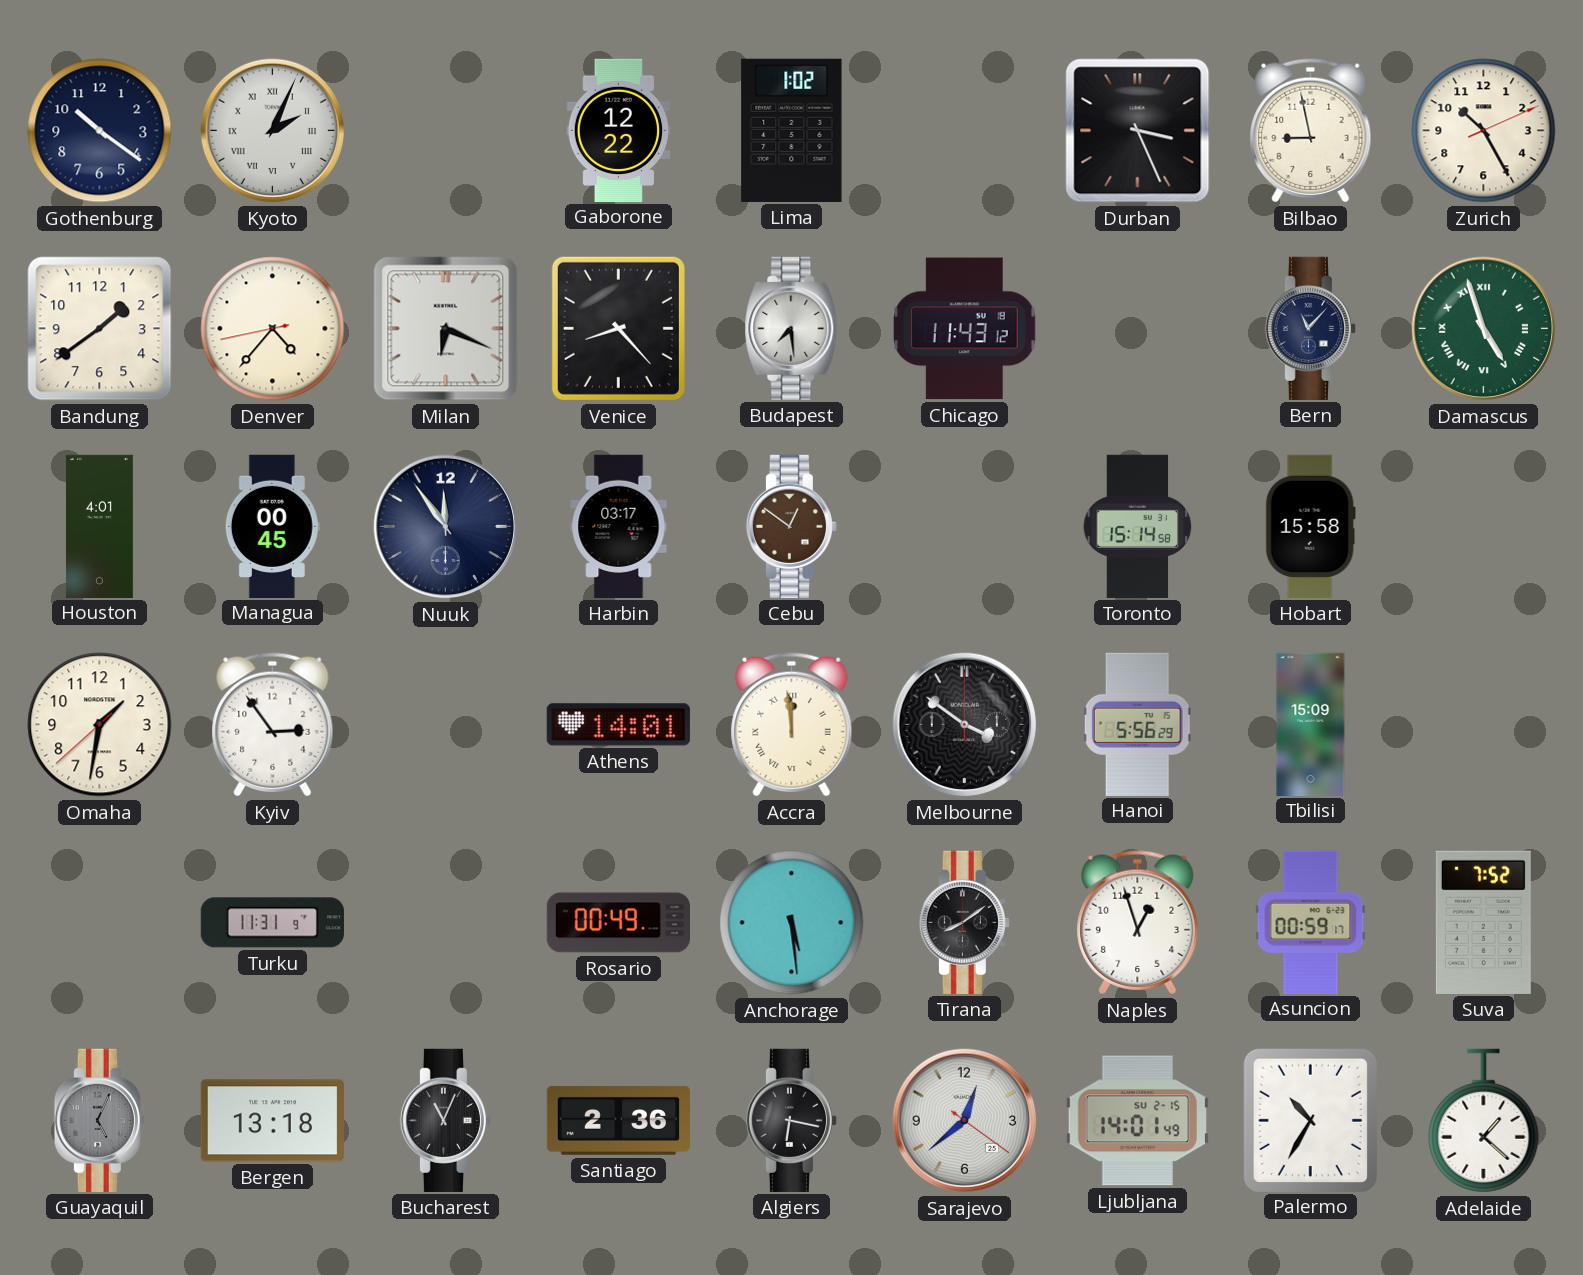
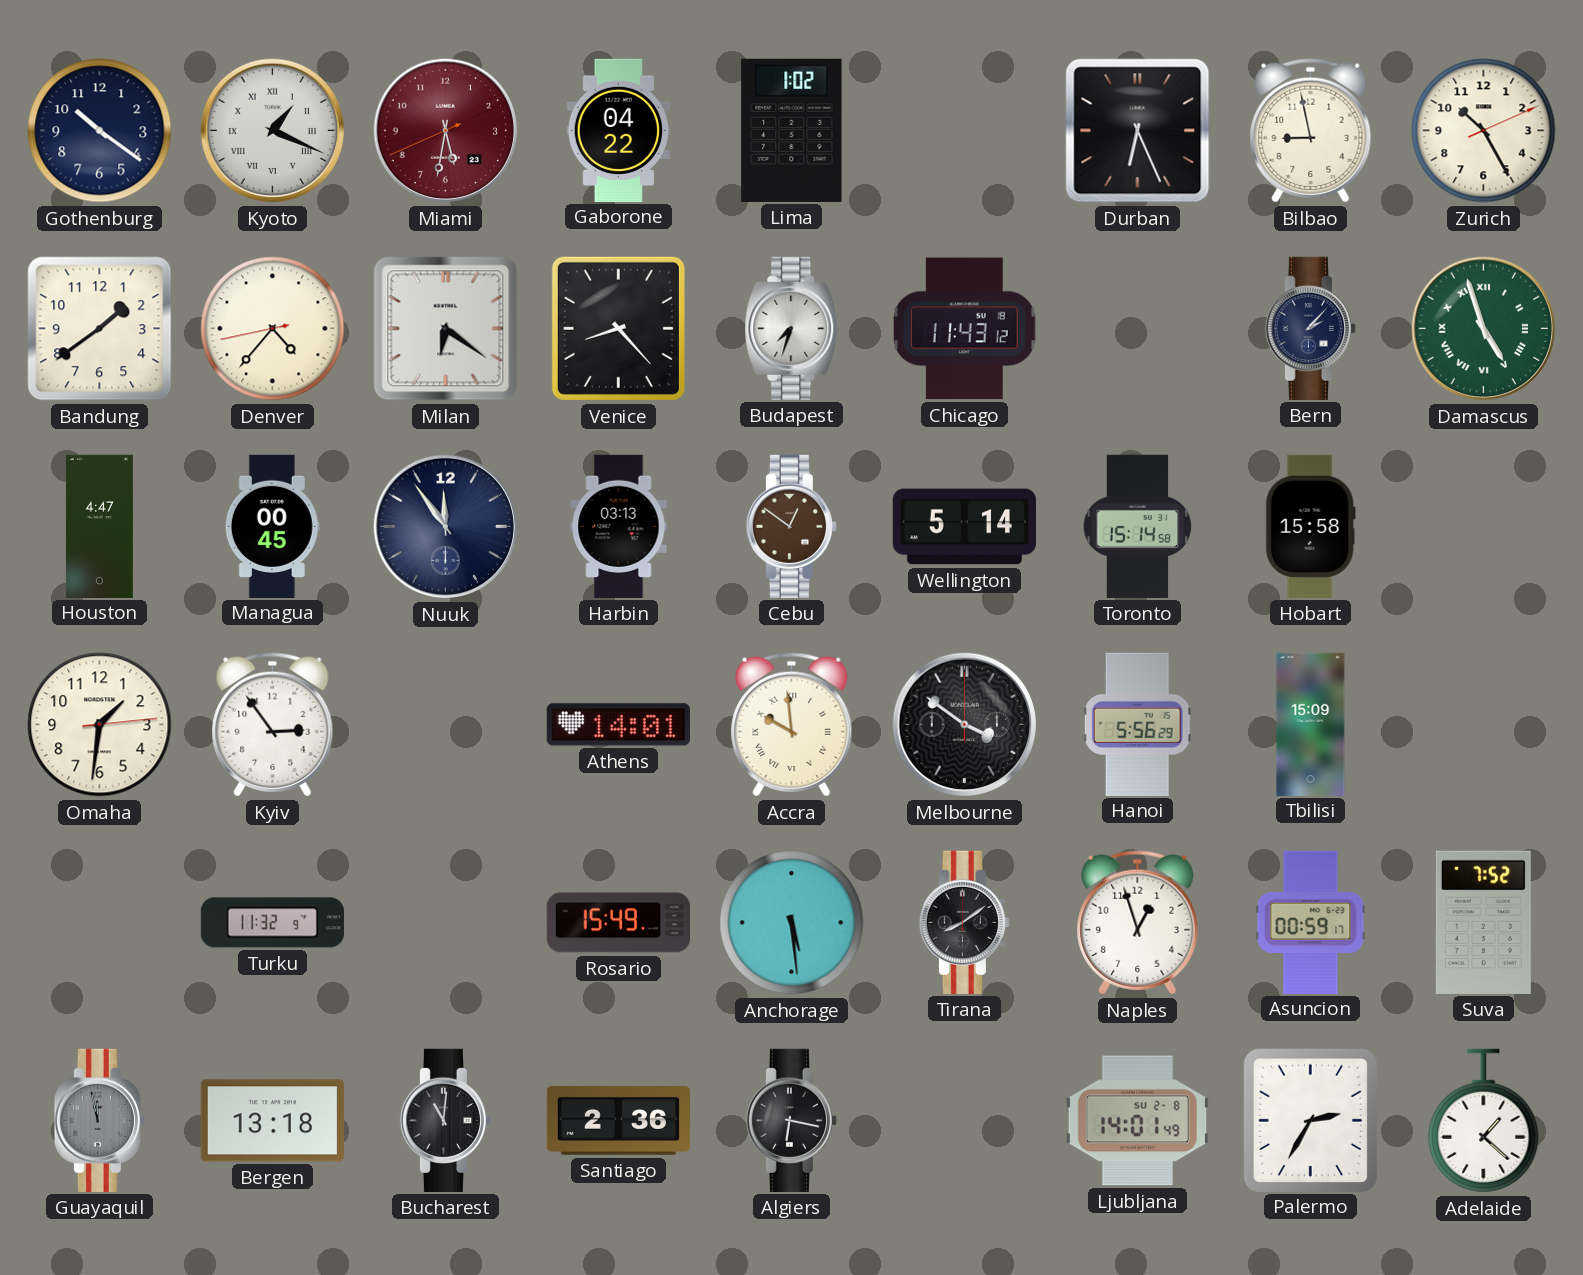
Kyoto: 2:04 -> 1:19
Miami: none -> 5:31
Gaborone: 12:22 -> 04:22
Durban: 3:26 -> 6:26
Milan: 6:19 -> 6:21
Budapest: 7:29 -> 7:33
Bern: 11:07 -> 2:07
Houston: 4:01 -> 4:47
Harbin: 03:17 -> 03:13
Wellington: none -> 5:14
Omaha: 1:31:38 -> 1:31:14
Accra: 11:59 -> 9:59
Turku: 11:31 -> 11:32
Rosario: 00:49 -> 15:49
Guayaquil: 5:04 -> 11:58
Bucharest: 11:04 -> 11:01
Sarajevo: 12:38 -> none
Ljubljana date: SU 2-15 -> SU 2-8
Palermo: 10:35 -> 2:35
